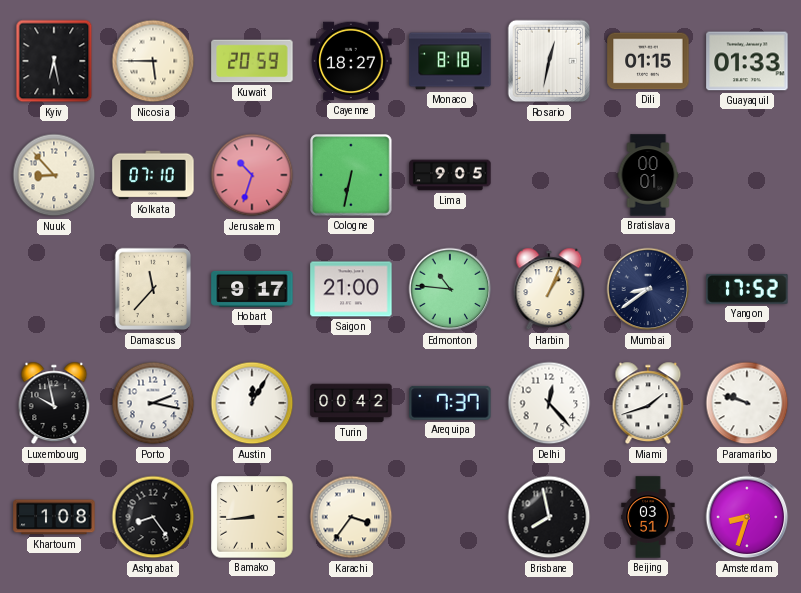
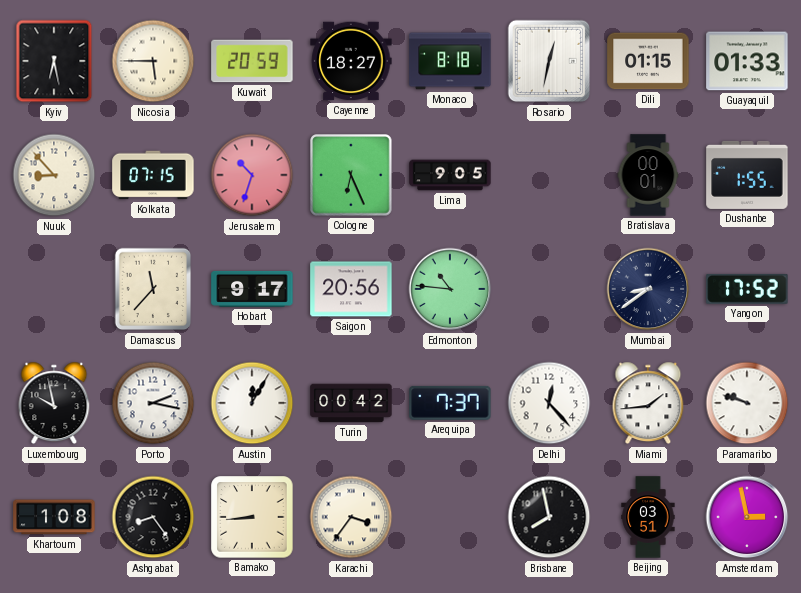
Kolkata: 07:10 -> 07:15
Cologne: 6:32 -> 6:26
Dushanbe: none -> 1:55
Saigon: 21:00 -> 20:56
Harbin: 1:04 -> none
Miami: 1:42 -> 1:44
Amsterdam: 8:33 -> 2:58
